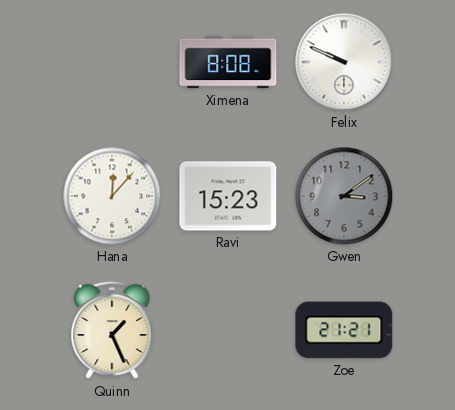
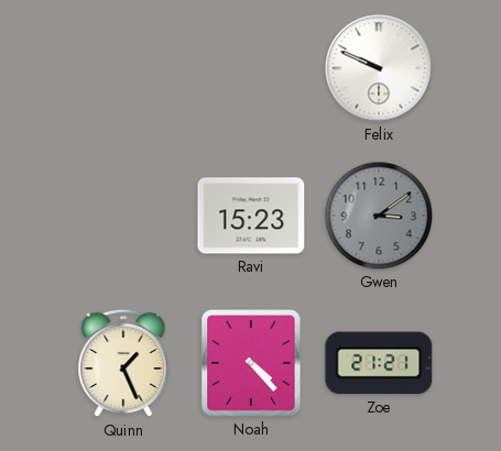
Ximena: 8:08 -> none
Hana: 12:07 -> none
Noah: none -> 4:23
